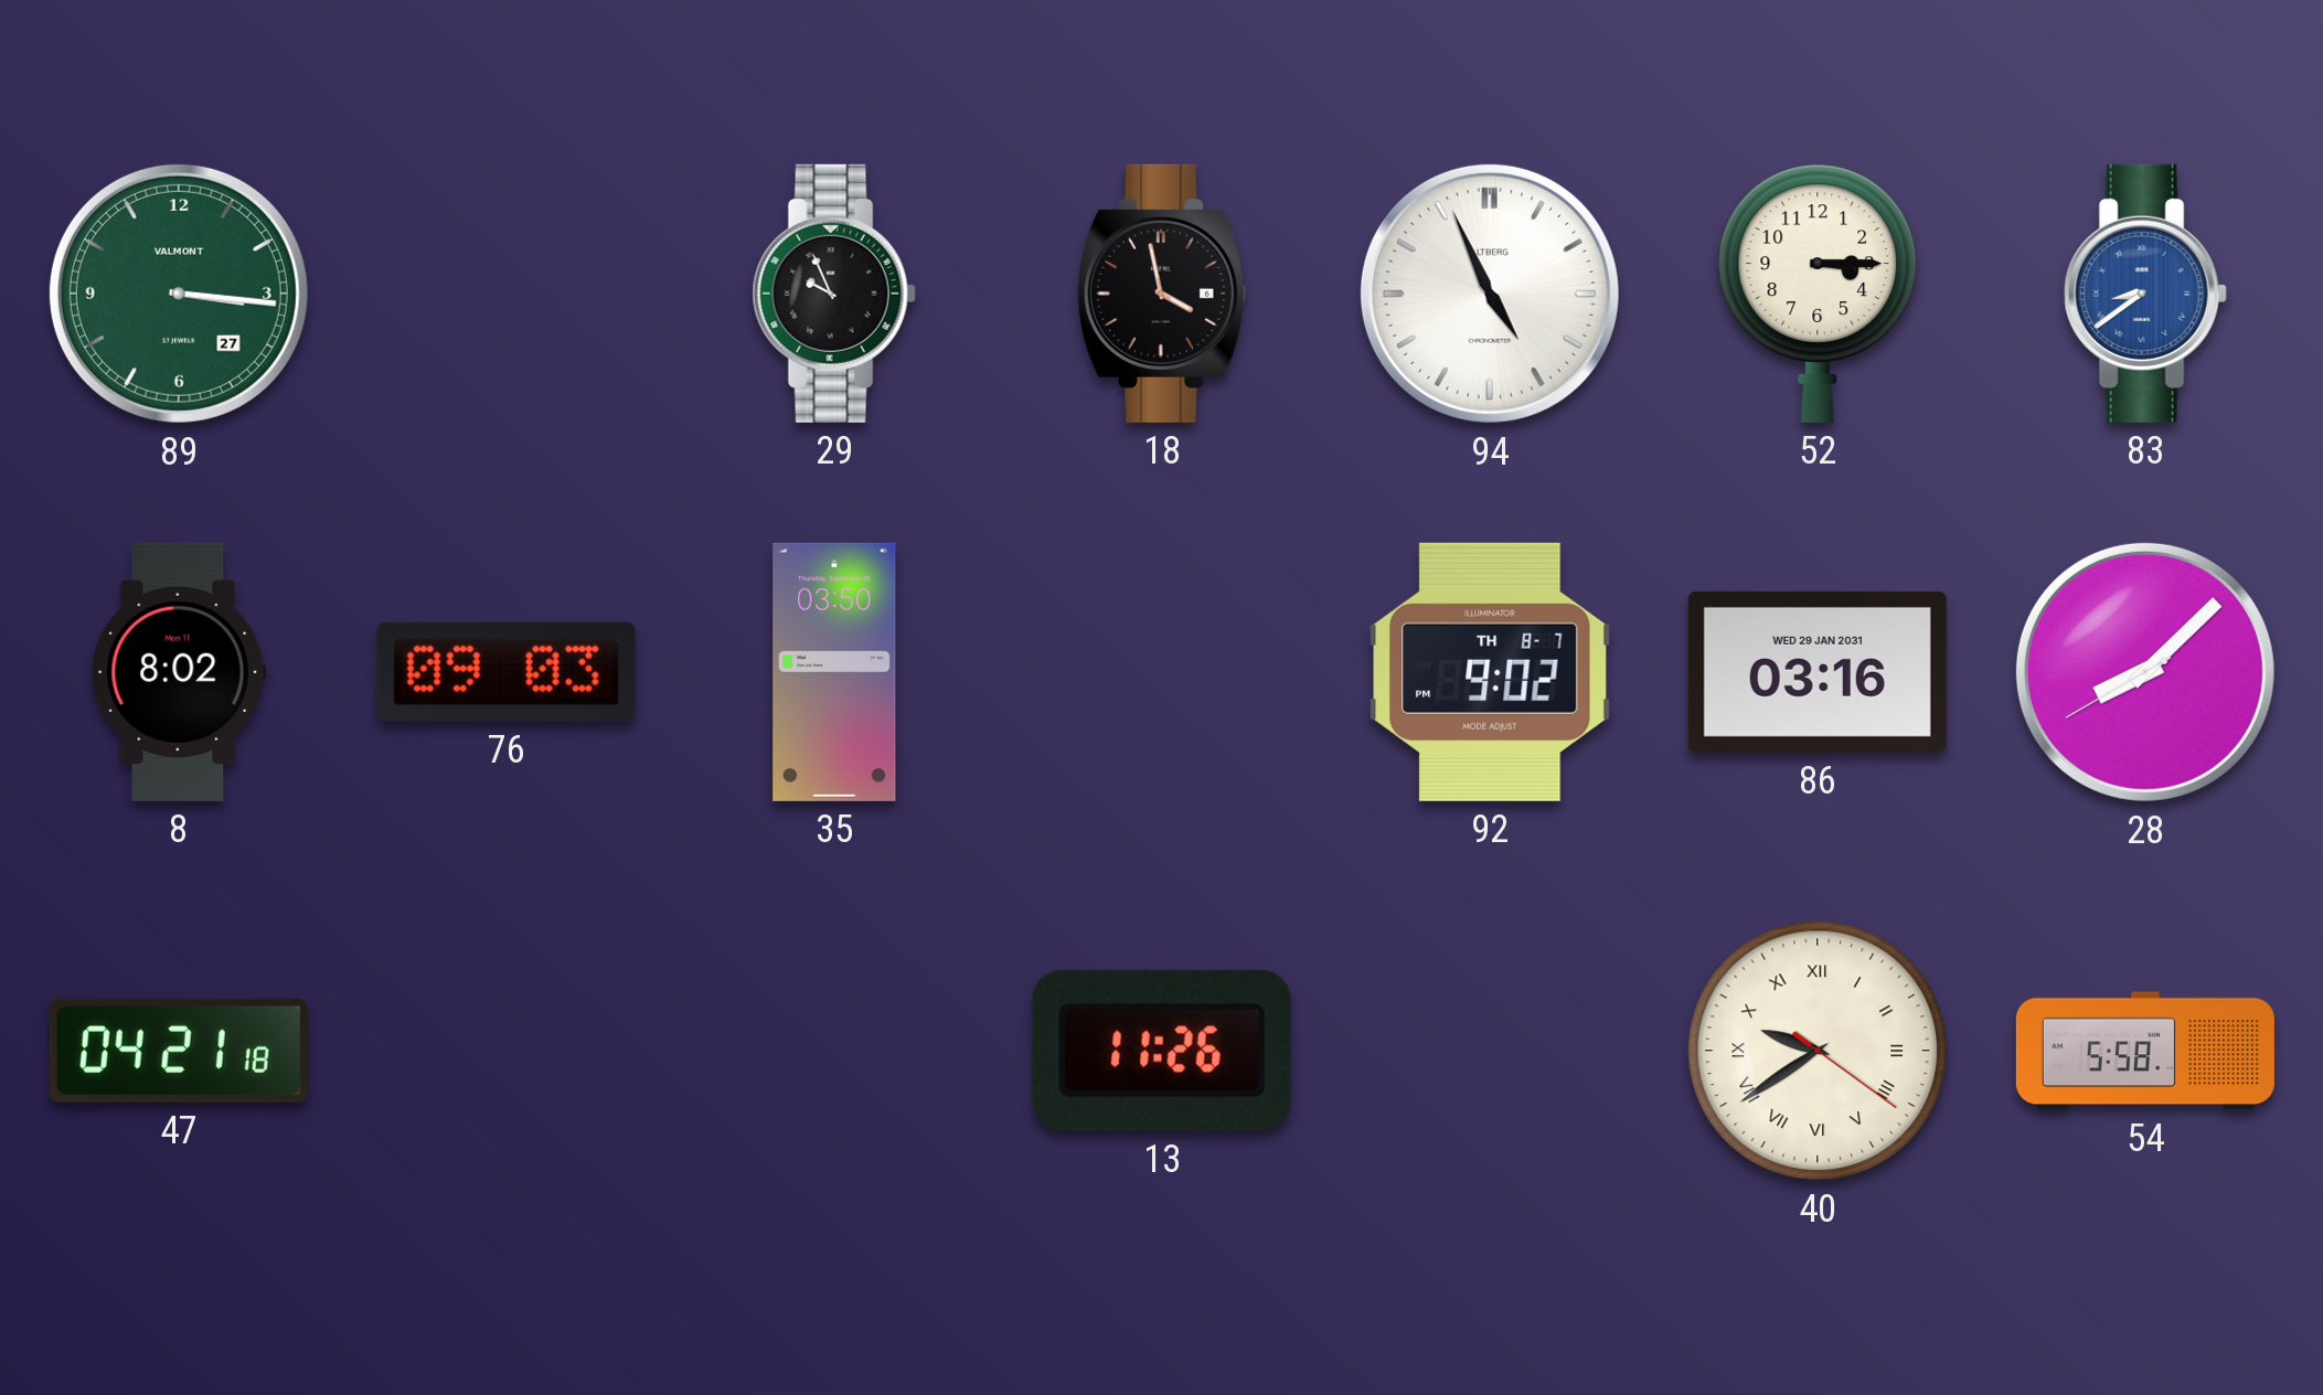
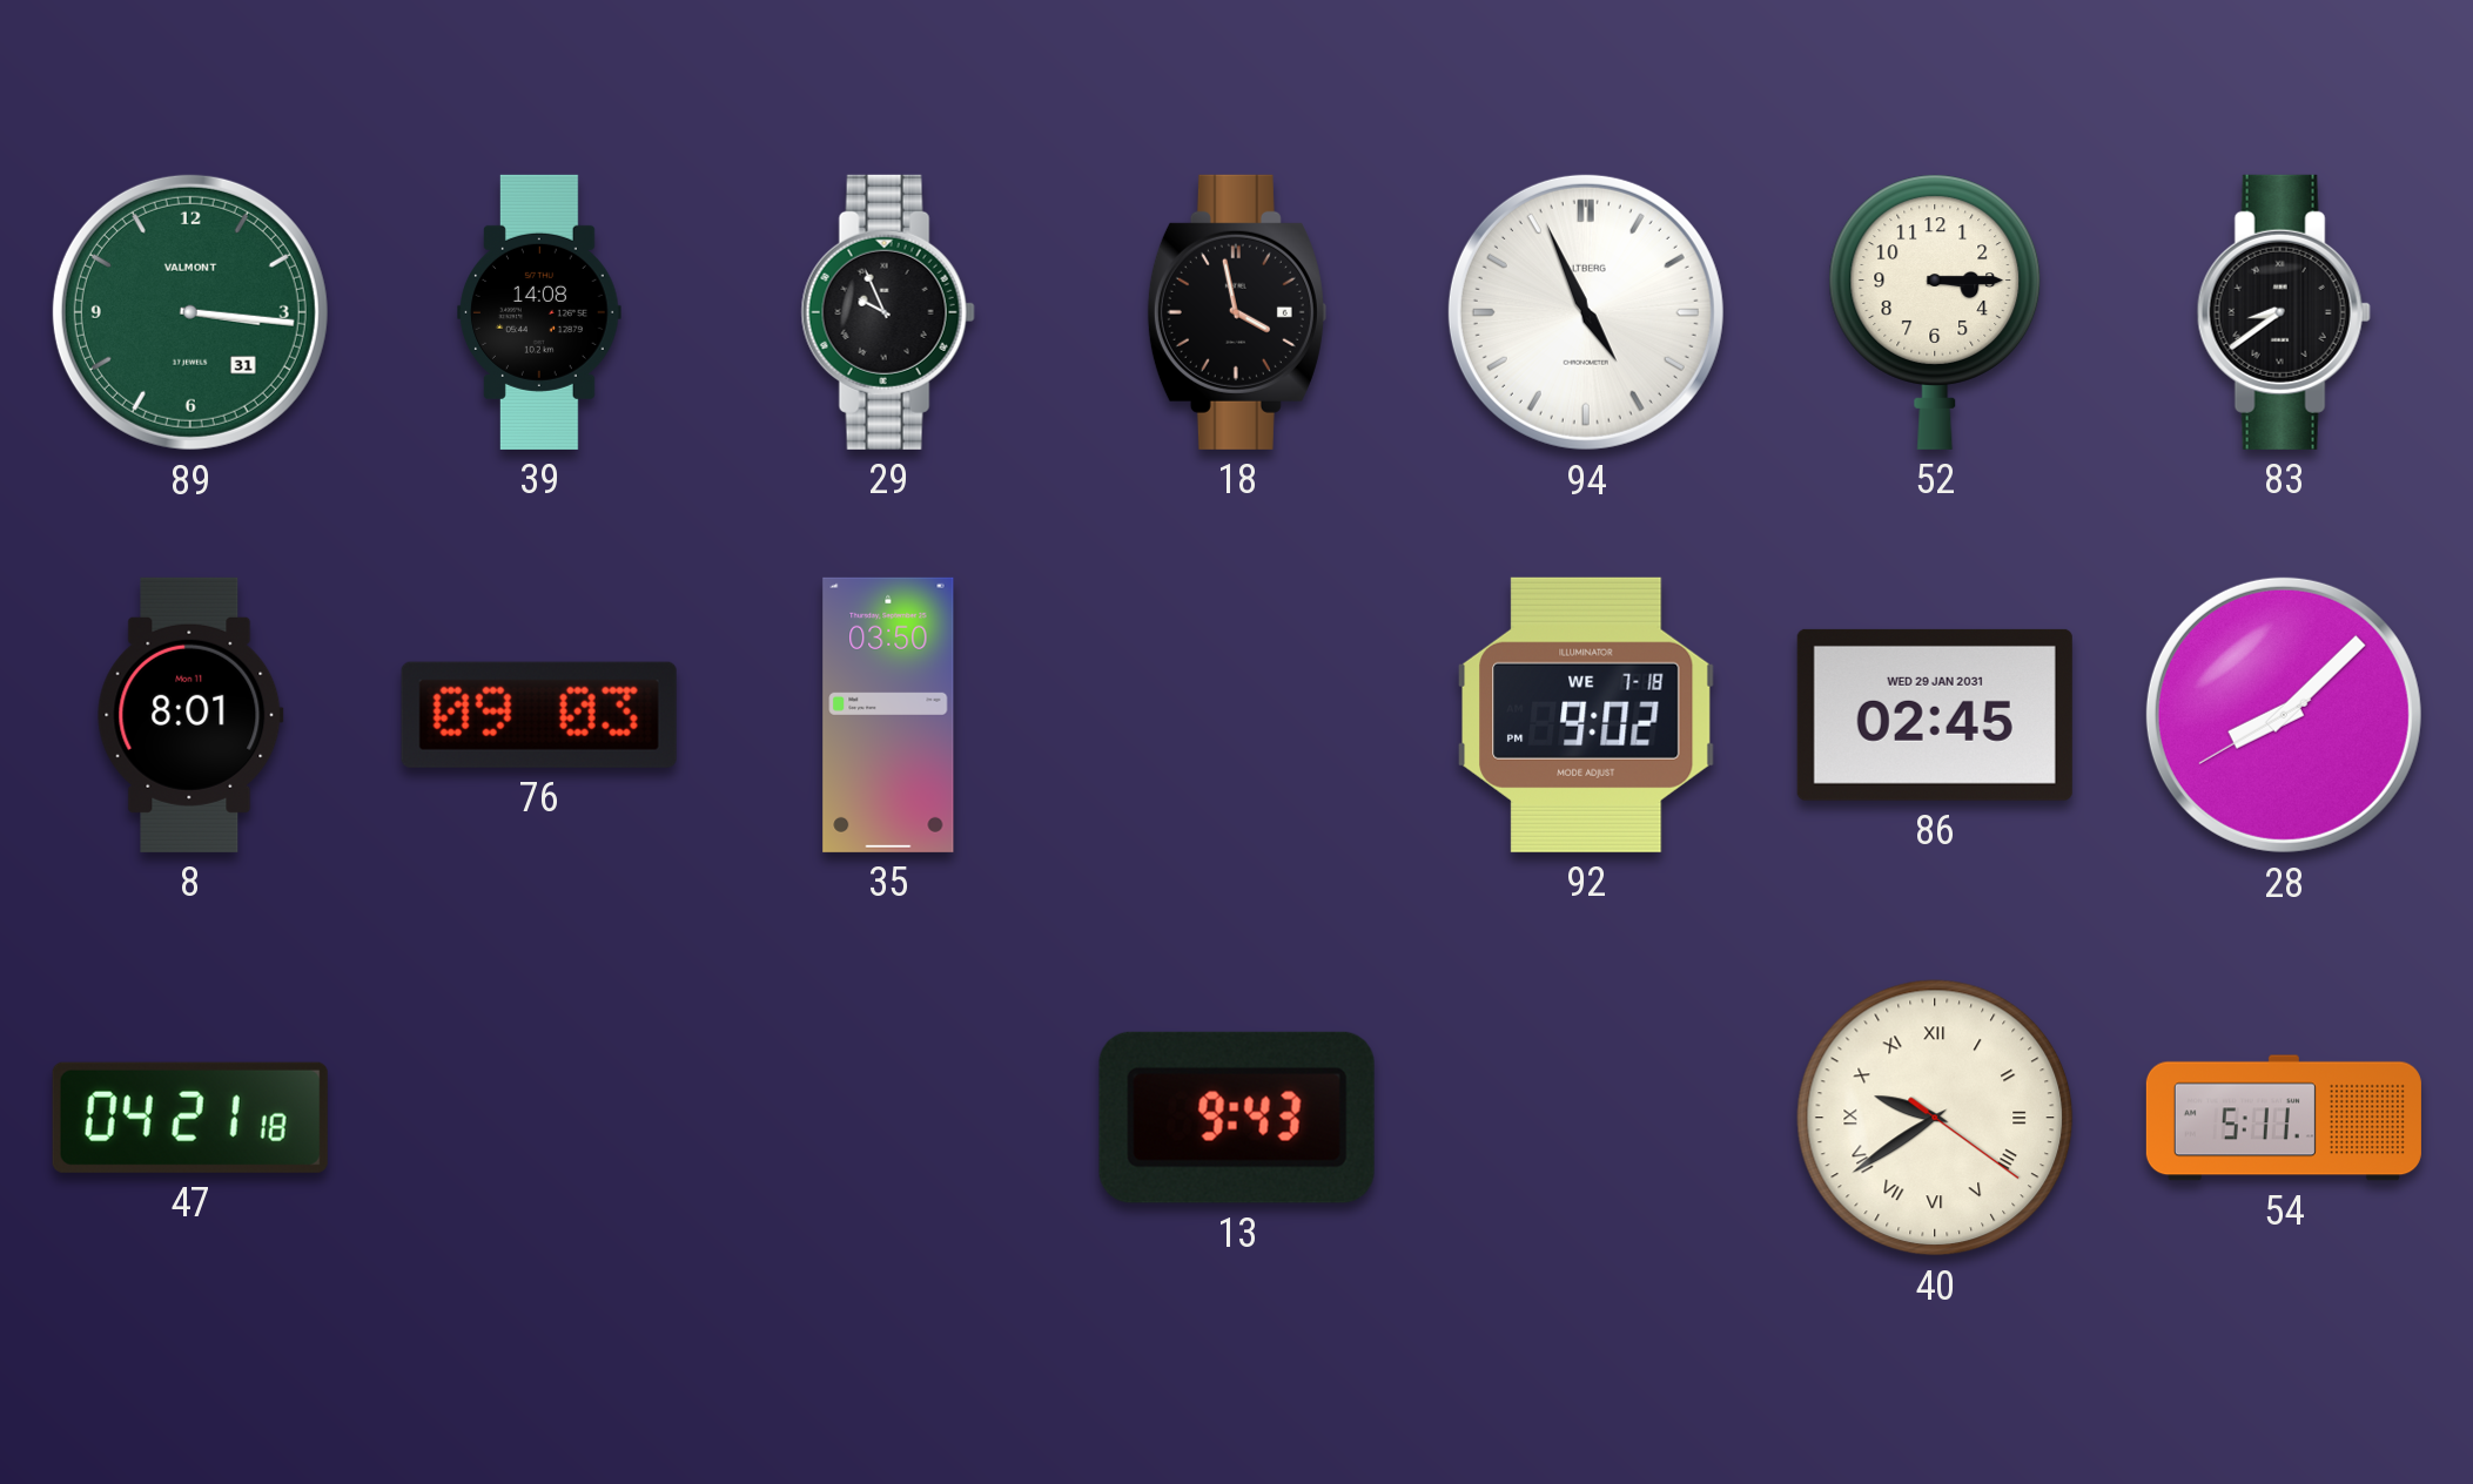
89 date: 27 -> 31
39: none -> 14:08
83 dial: blue -> black
8: 8:02 -> 8:01
92 date: TH 8-7 -> WE 7-18
86: 03:16 -> 02:45
13: 11:26 -> 9:43
54: 5:58 -> 5:11
